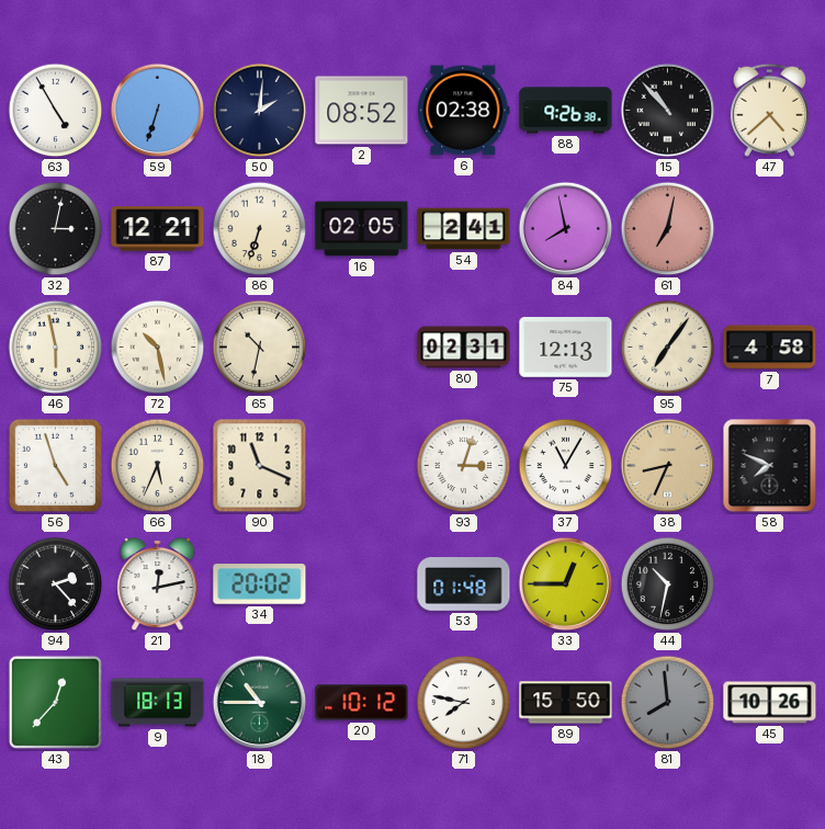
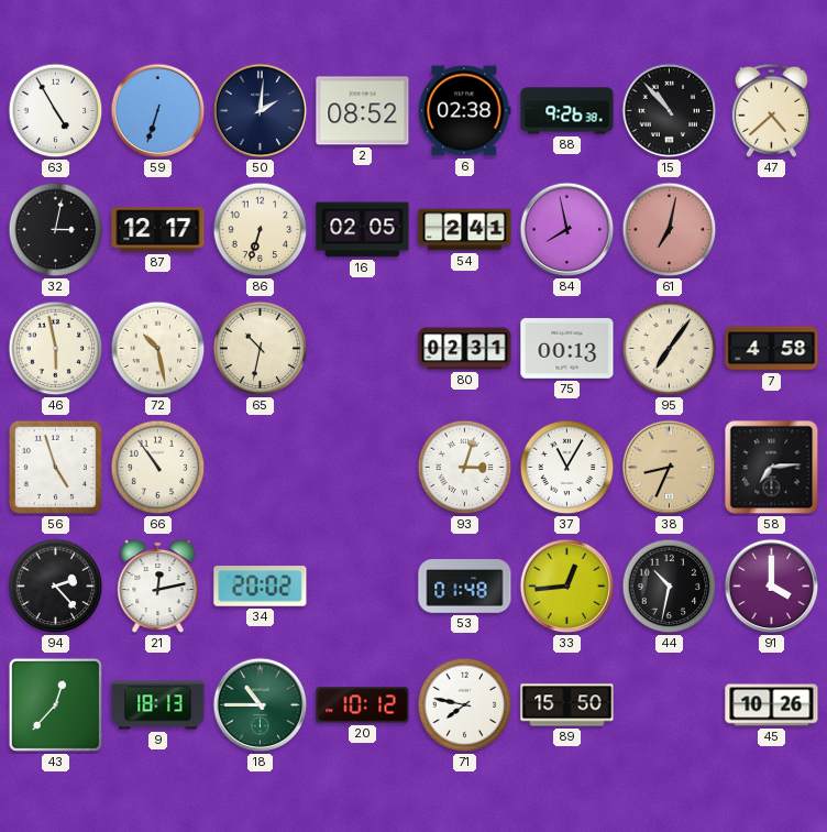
87: 12:21 -> 12:17
75: 12:13 -> 00:13
66: 5:34 -> 10:54
90: 11:19 -> none
58: 7:49 -> 7:14
33: 12:45 -> 12:44
91: none -> 4:00
81: 7:59 -> none
